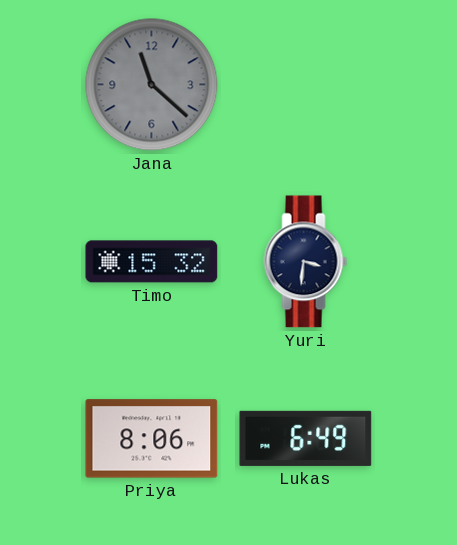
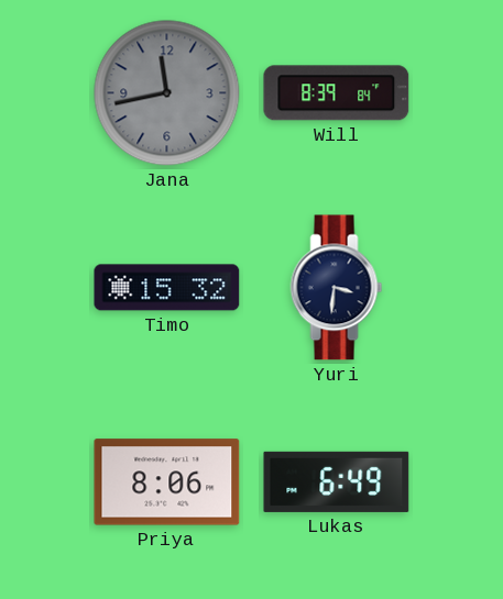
Jana: 11:22 -> 11:43
Will: none -> 8:39
